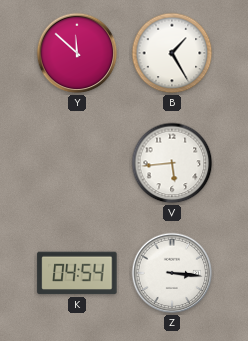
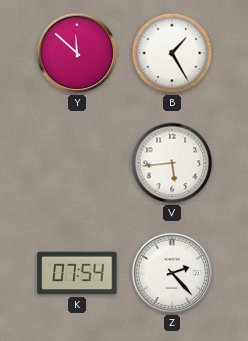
K: 04:54 -> 07:54
Z: 3:16 -> 2:23
